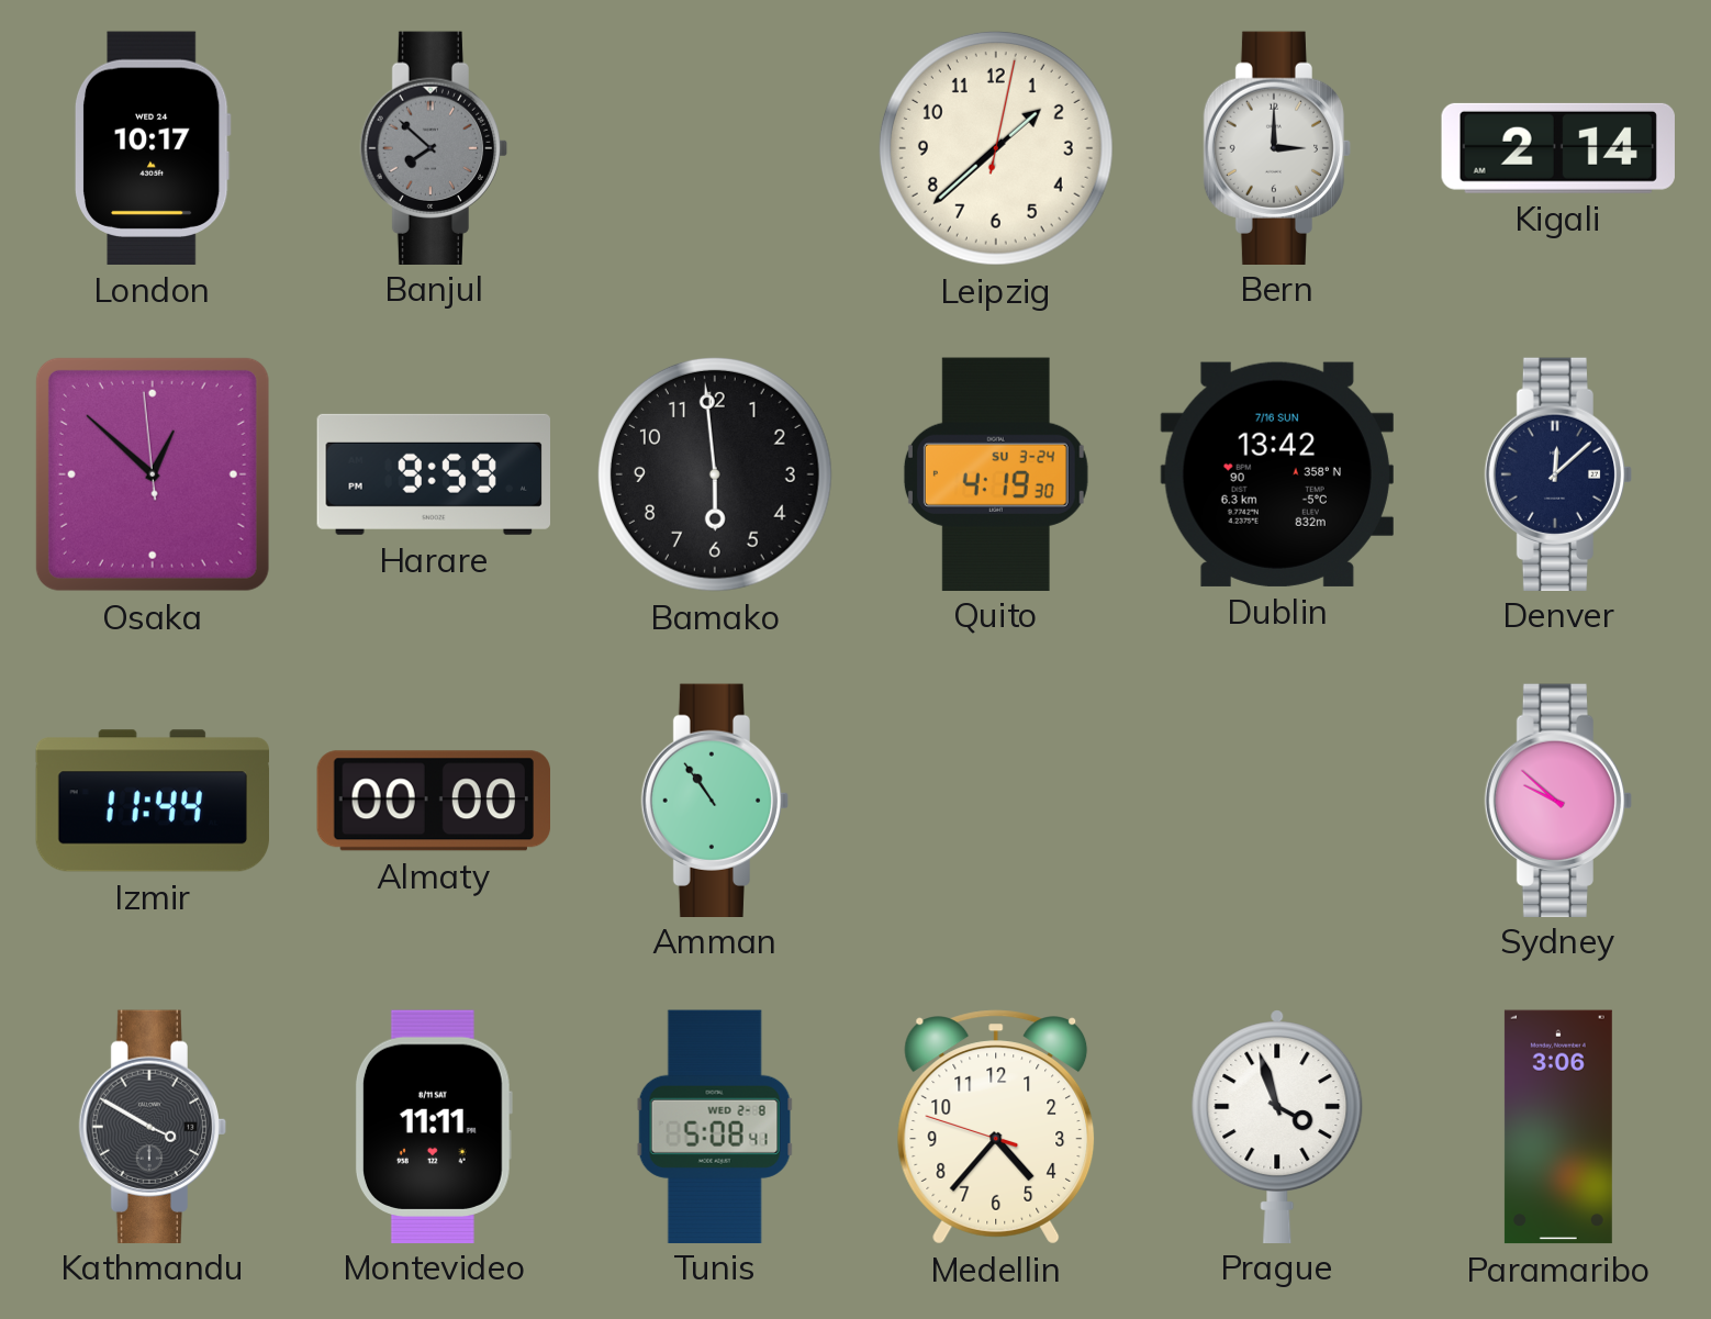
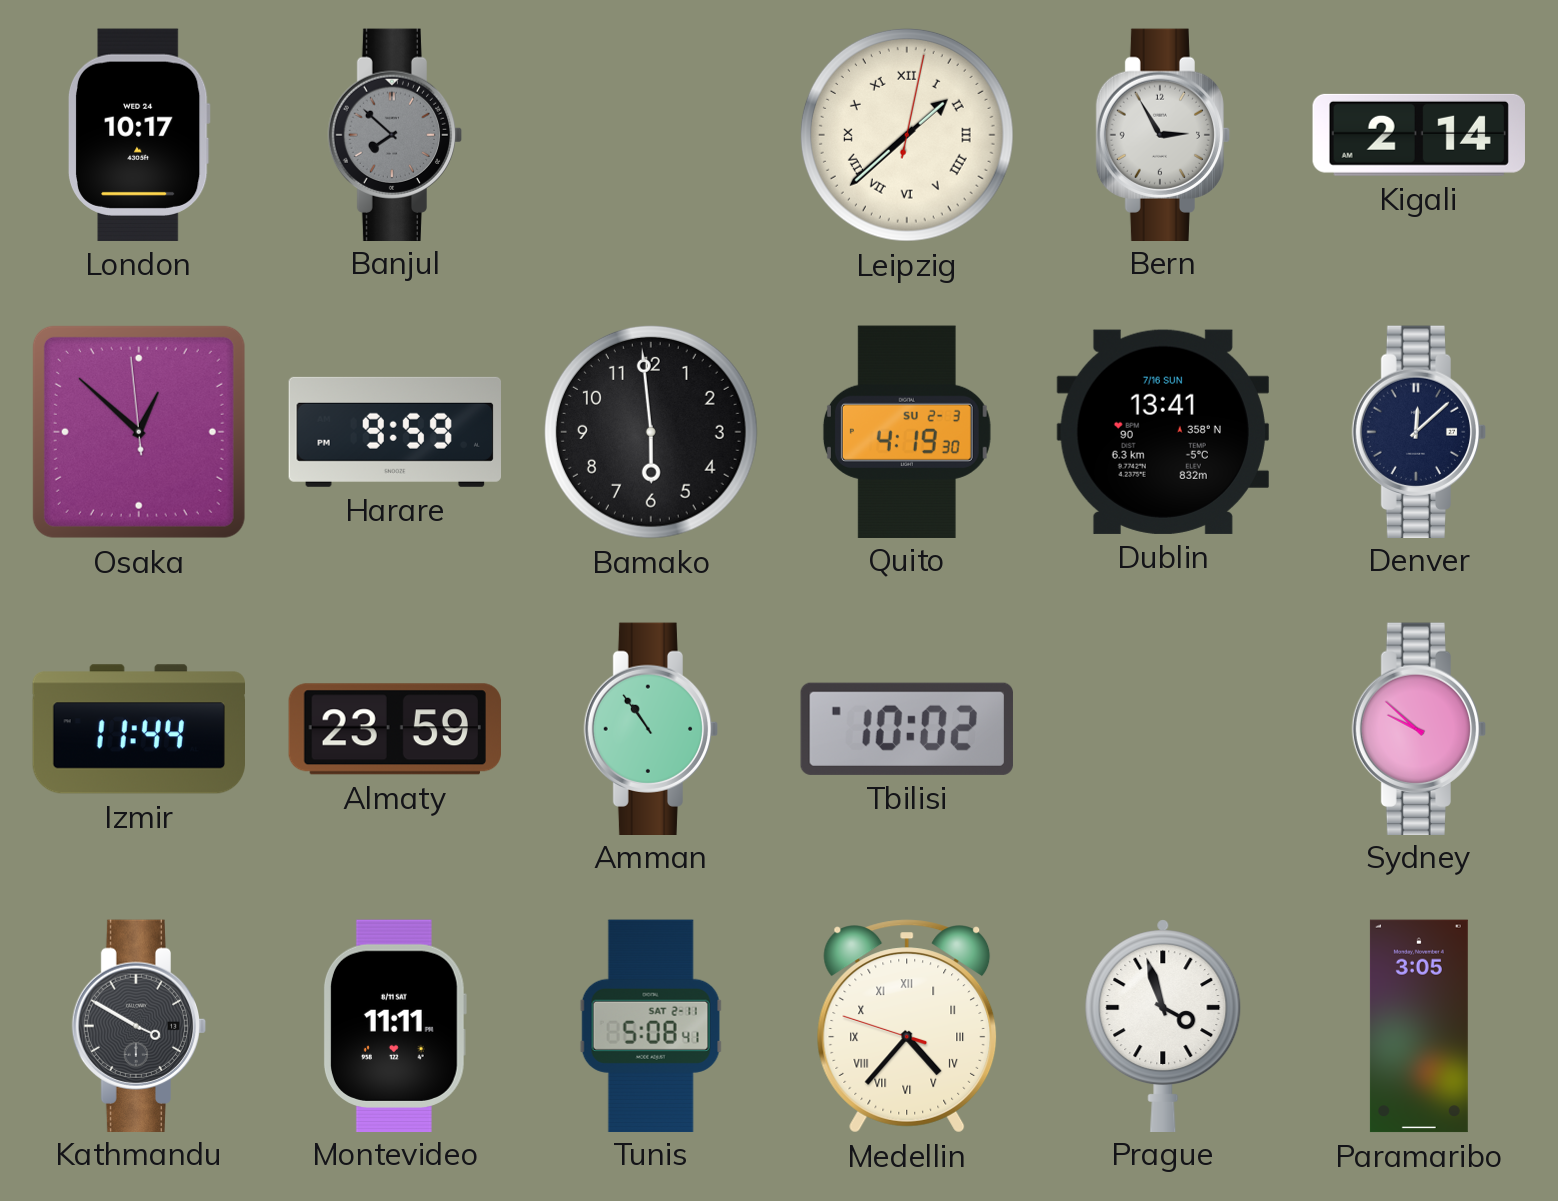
Leipzig numerals: Arabic -> Roman
Bern: 3:00 -> 2:55
Quito date: SU 3-24 -> SU 2-3
Dublin: 13:42 -> 13:41
Almaty: 00:00 -> 23:59
Tbilisi: none -> 10:02
Tunis date: WED 2-8 -> SAT 2-11
Medellin numerals: Arabic -> Roman
Paramaribo: 3:06 -> 3:05
